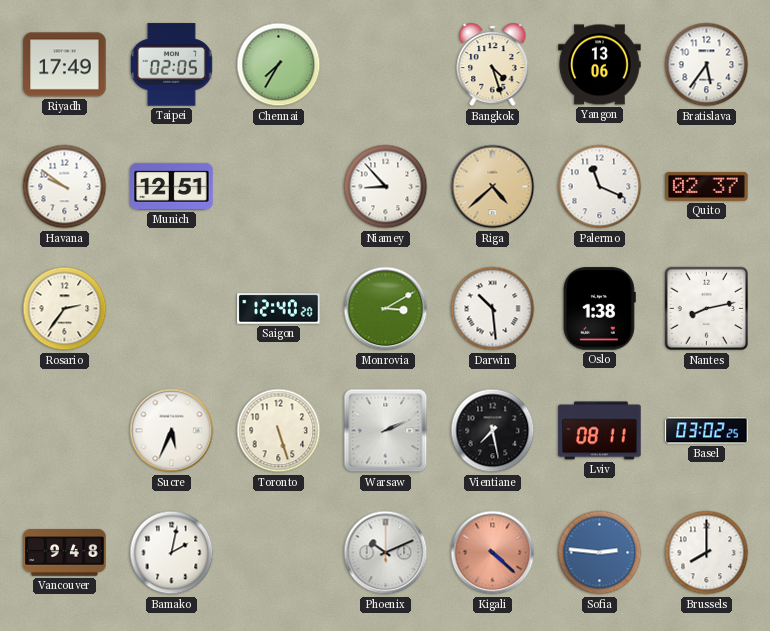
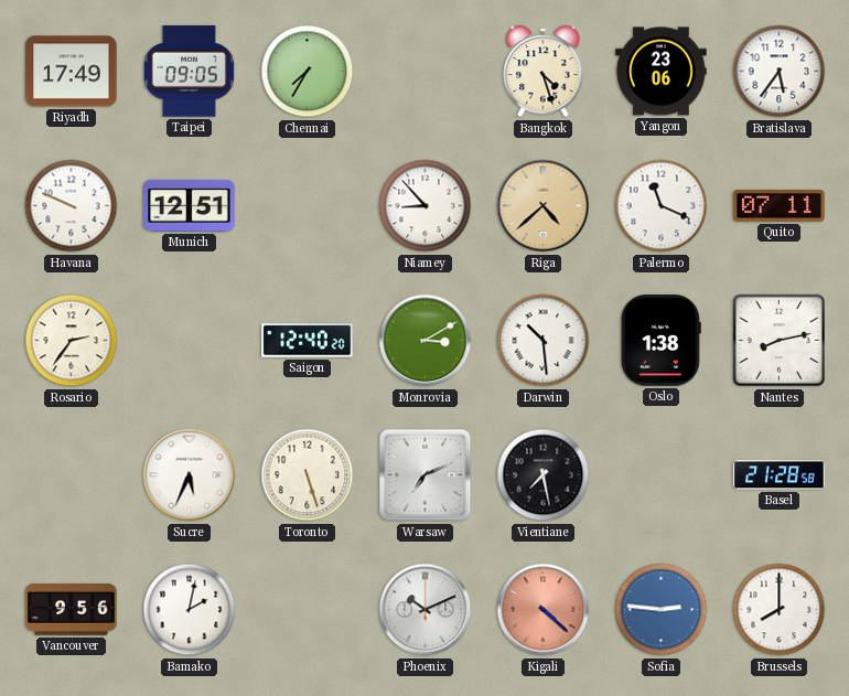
Taipei: 02:05 -> 09:05
Yangon: 13:06 -> 23:06
Havana: 9:51 -> 9:49
Quito: 02:37 -> 07:11
Warsaw: 2:11 -> 7:11
Lviv: 08:11 -> none
Basel: 03:02 -> 21:28
Vancouver: 9:48 -> 9:56
